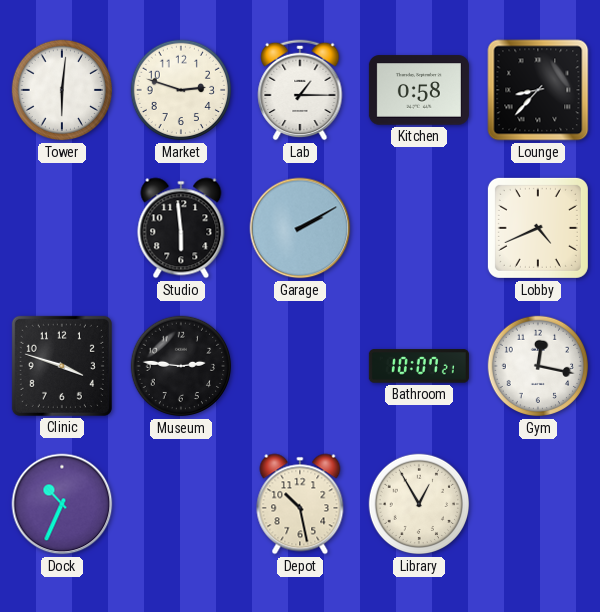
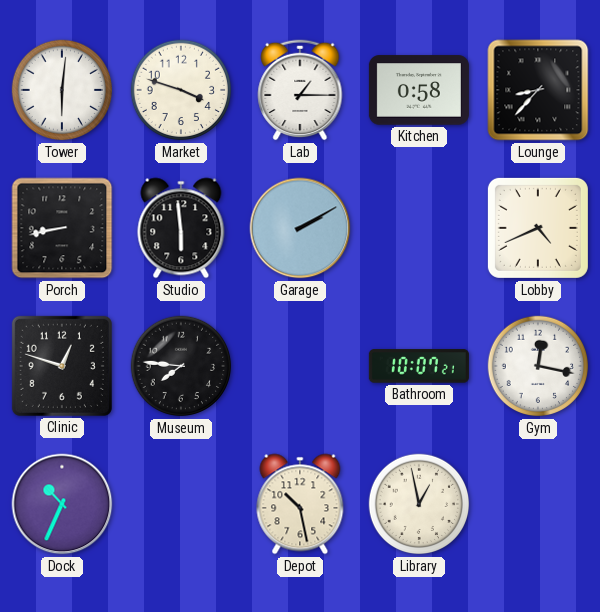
Market: 2:48 -> 3:48
Porch: none -> 8:43
Clinic: 3:48 -> 12:48
Museum: 2:46 -> 7:46
Library: 12:55 -> 12:58
